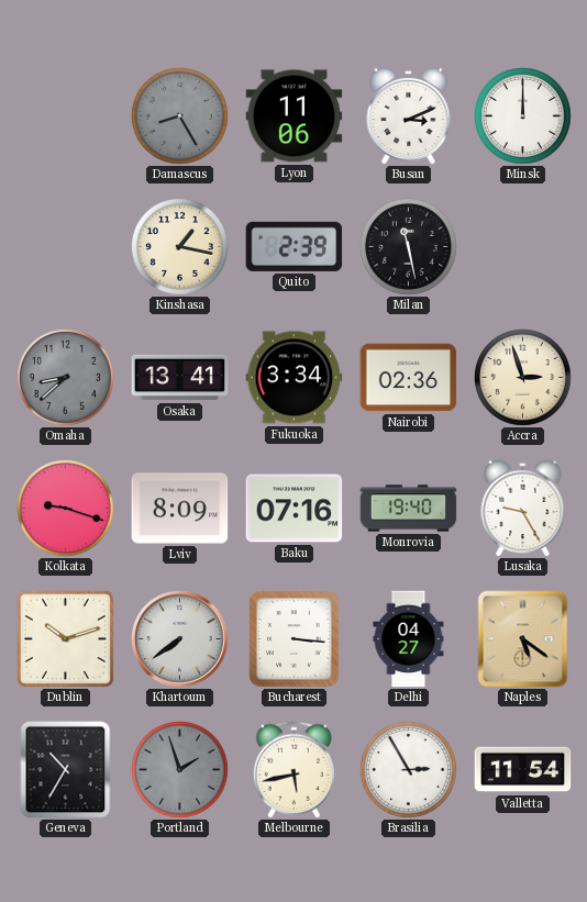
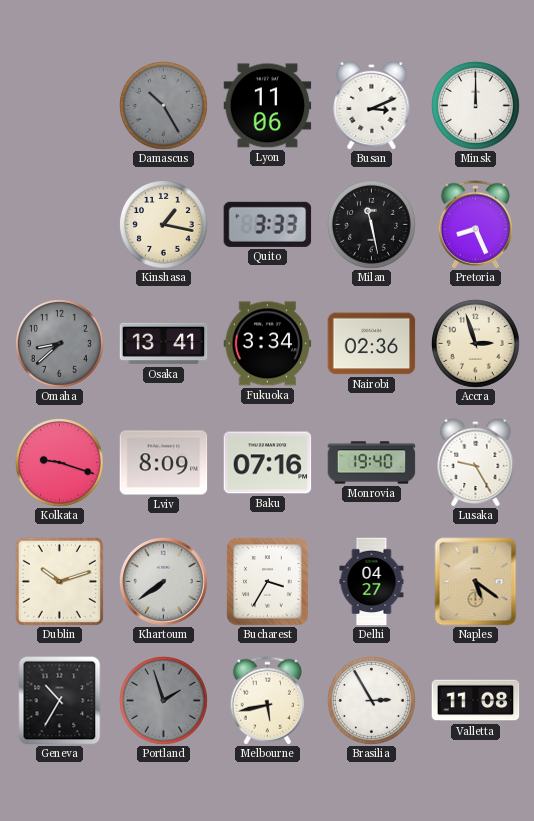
Damascus: 8:25 -> 10:25
Quito: 2:39 -> 3:33
Pretoria: none -> 8:26
Bucharest: 3:16 -> 3:35
Valletta: 11:54 -> 11:08
